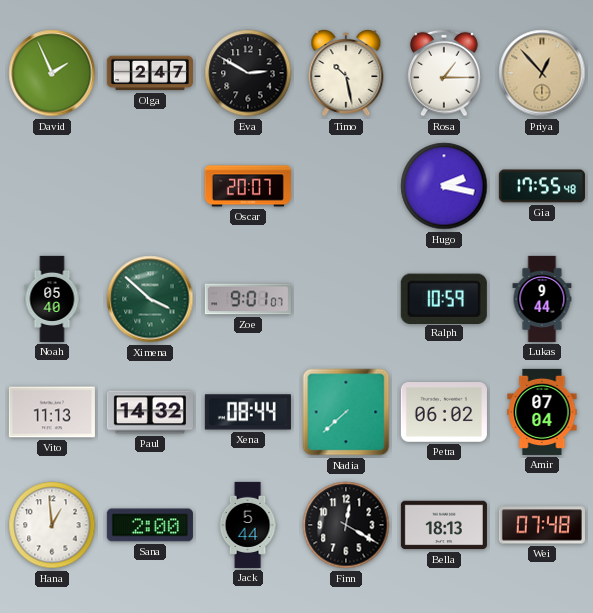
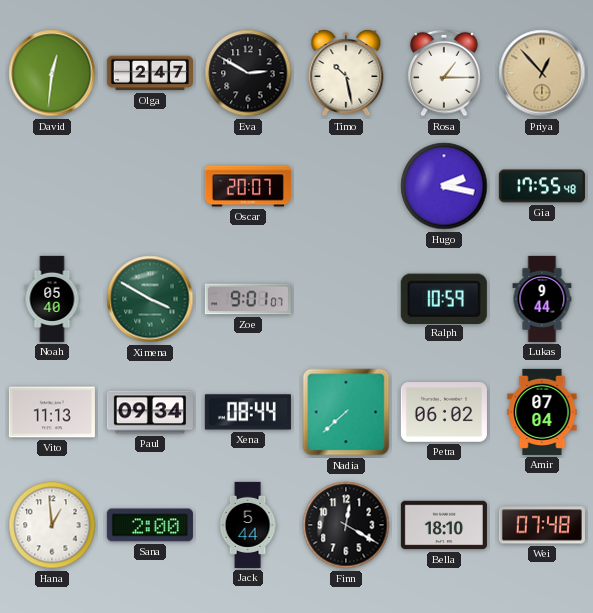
David: 1:56 -> 12:31
Ximena: 3:52 -> 3:50
Paul: 14:32 -> 09:34
Bella: 18:13 -> 18:10
